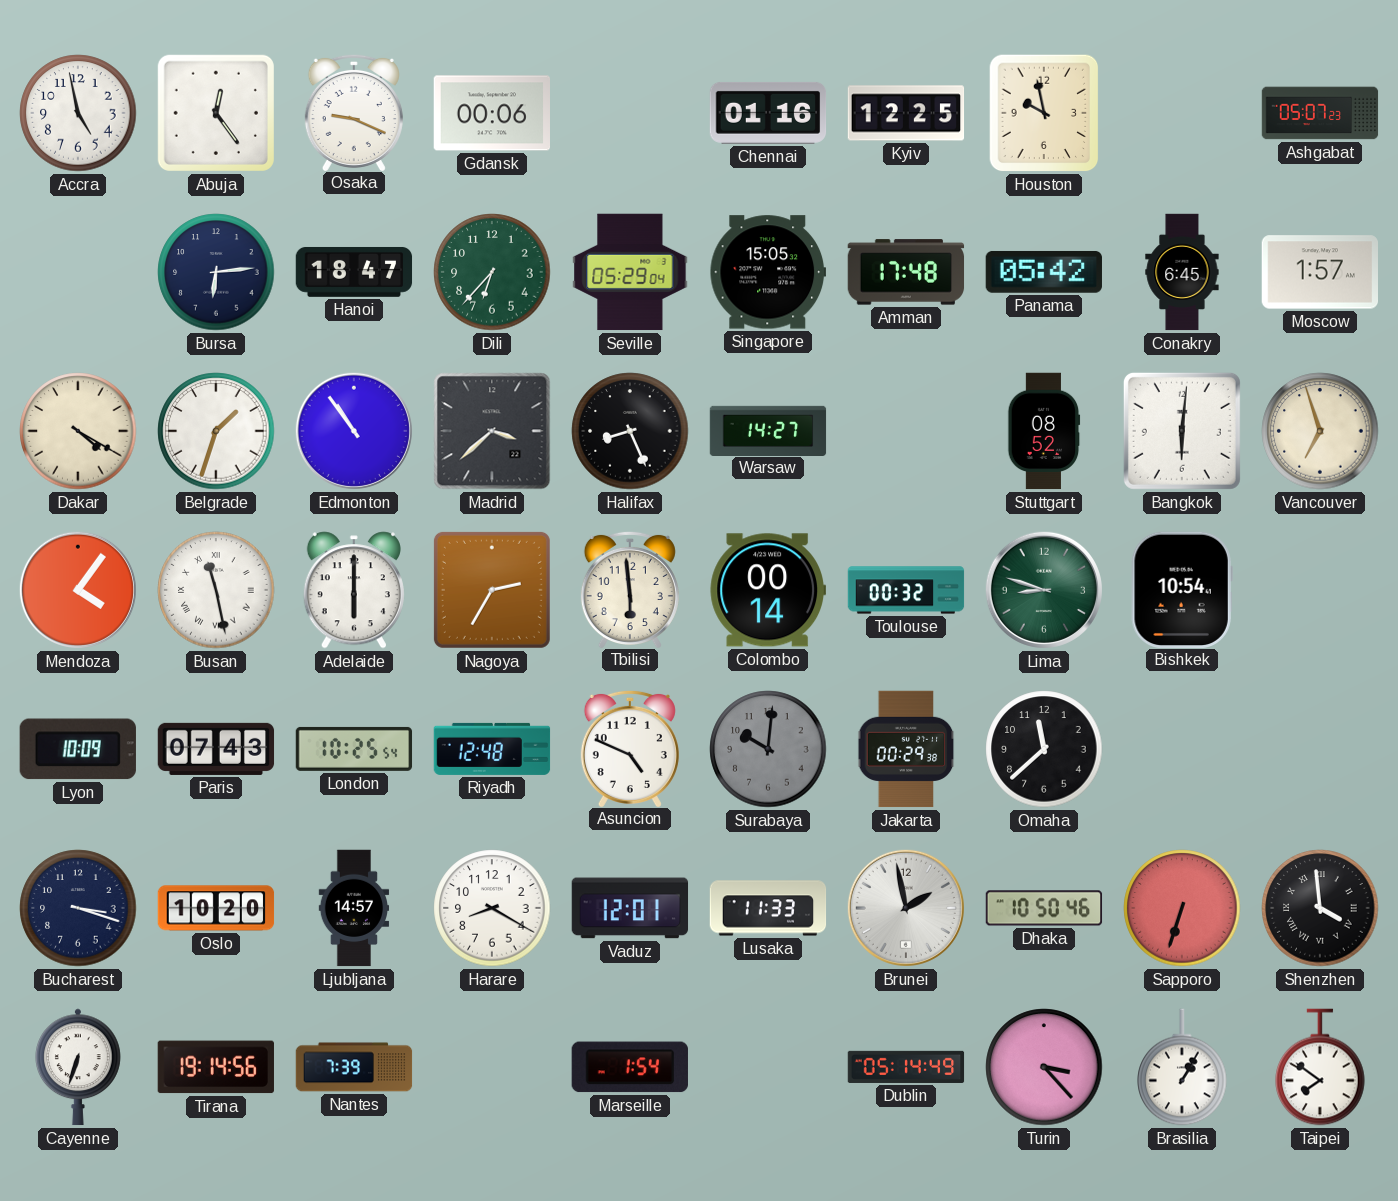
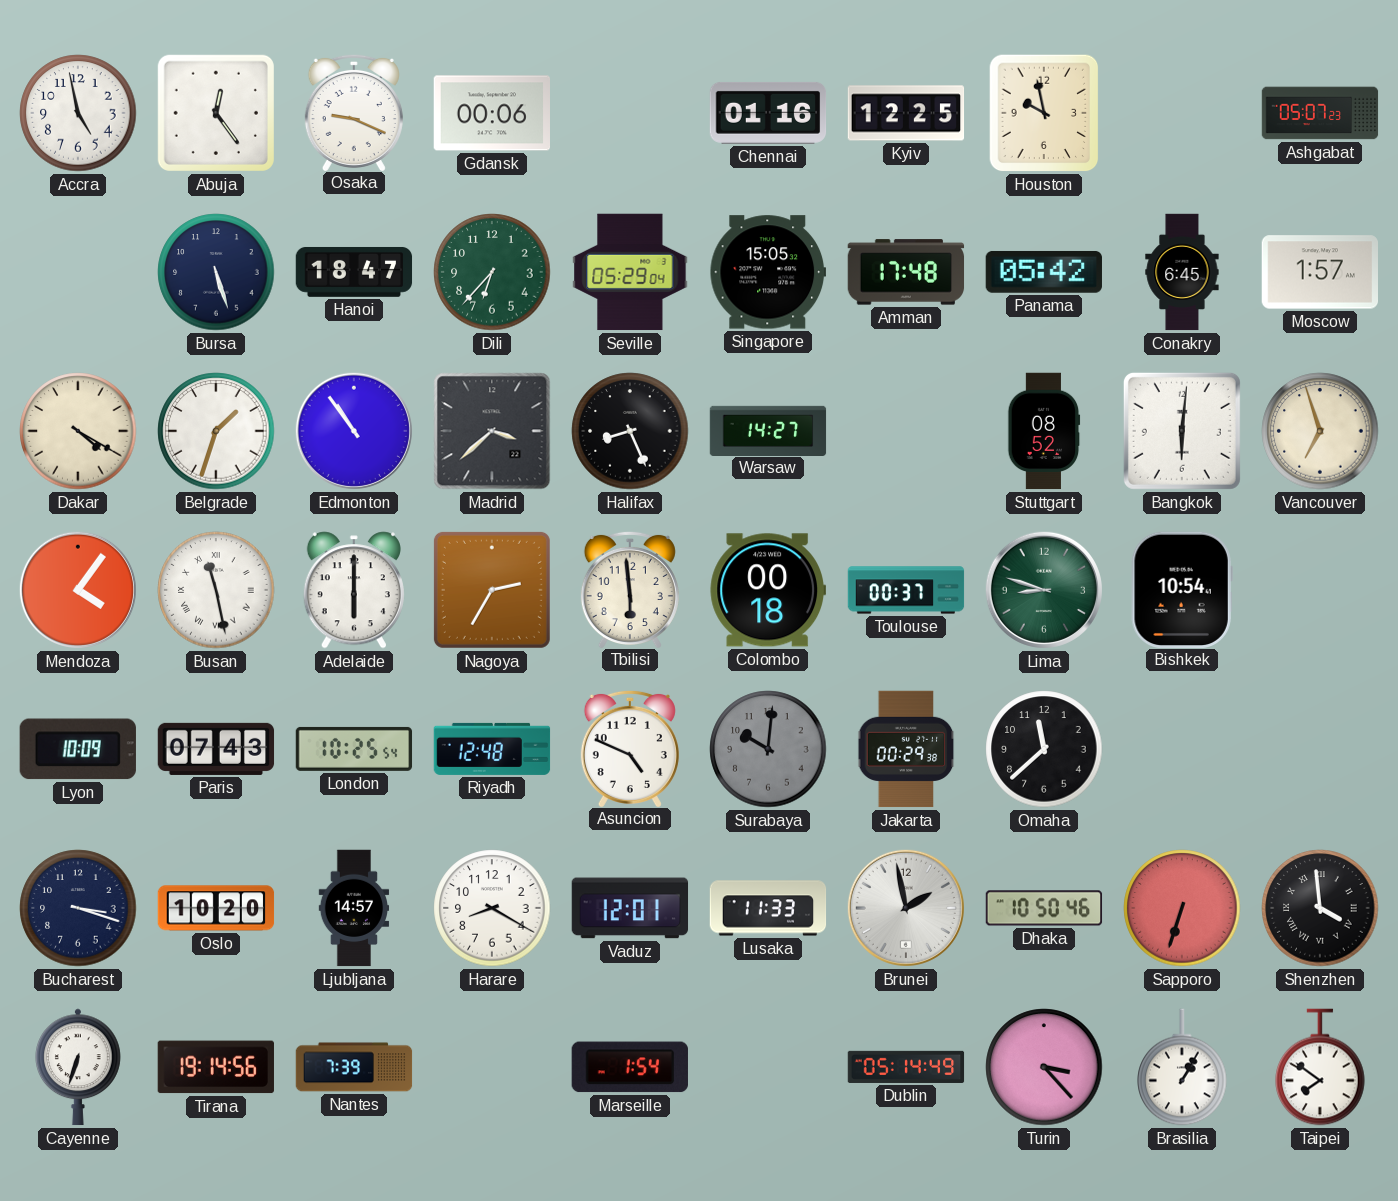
Bursa: 6:14 -> 5:27
Colombo: 00:14 -> 00:18
Toulouse: 00:32 -> 00:37
